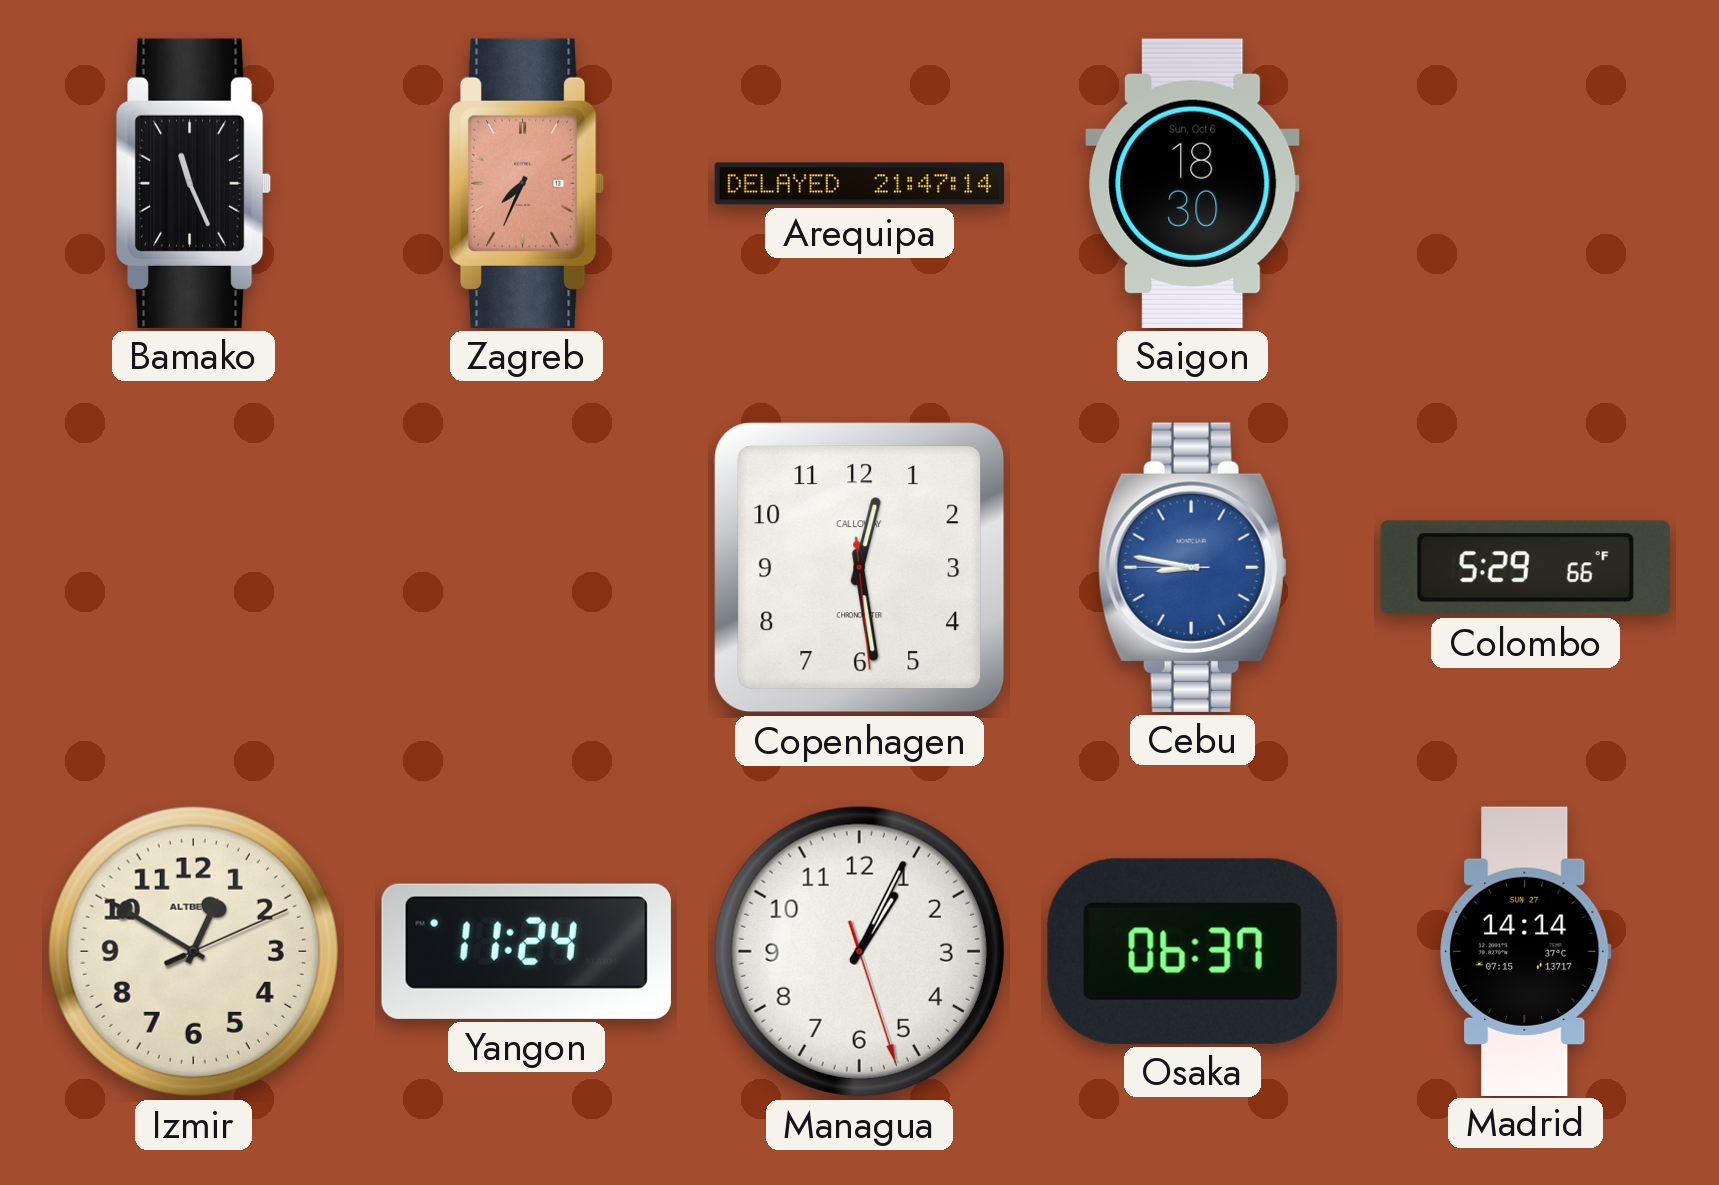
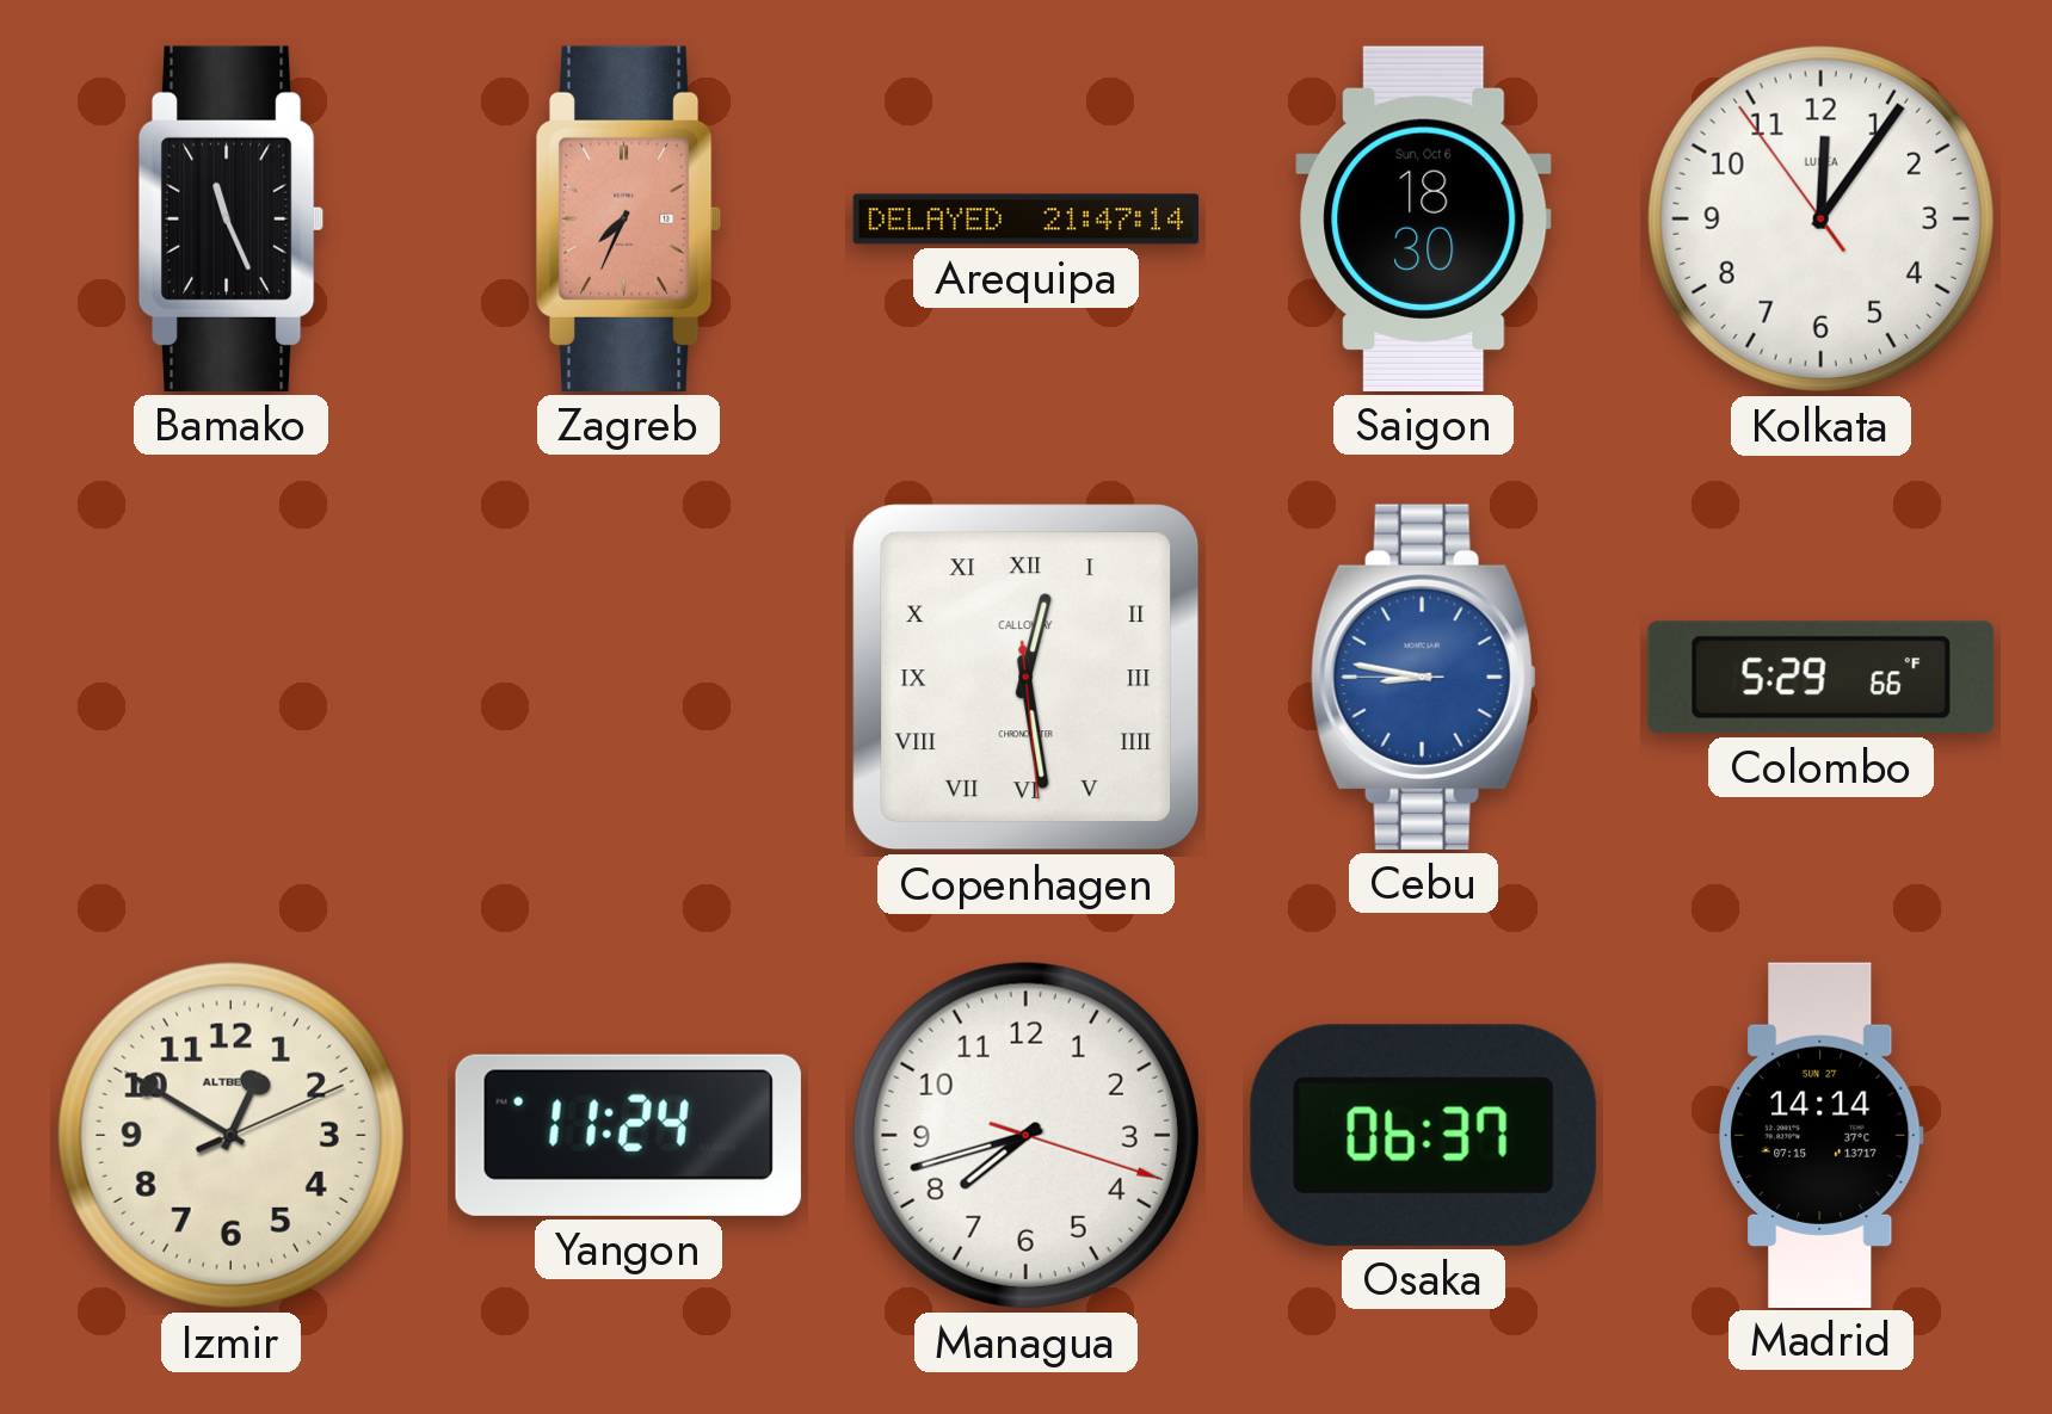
Kolkata: none -> 12:05
Copenhagen numerals: Arabic -> Roman
Managua: 1:04 -> 7:42
